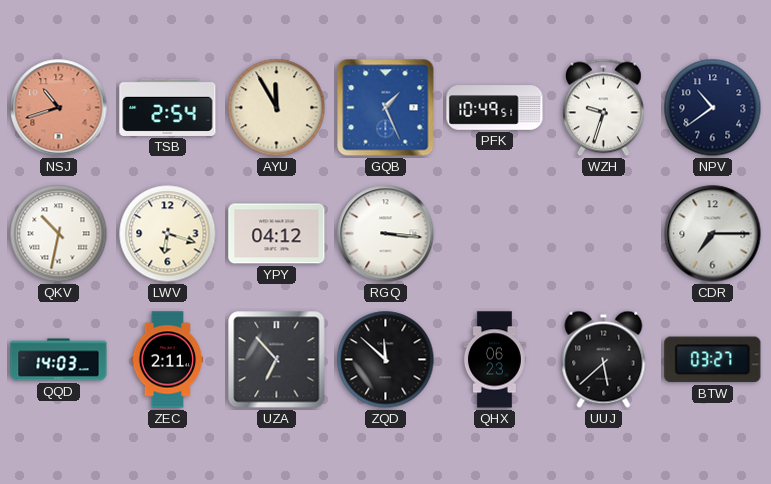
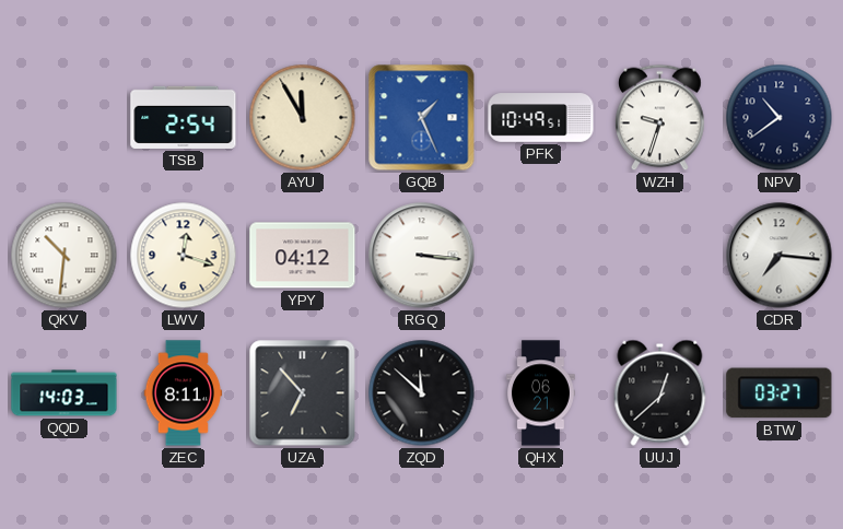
NSJ: 10:42 -> none
QKV: 10:32 -> 10:31
LWV: 6:18 -> 12:18
CDR: 7:15 -> 7:16
ZEC: 2:11 -> 8:11
QHX: 06:23 -> 06:21
UUJ: 5:38 -> 12:38
